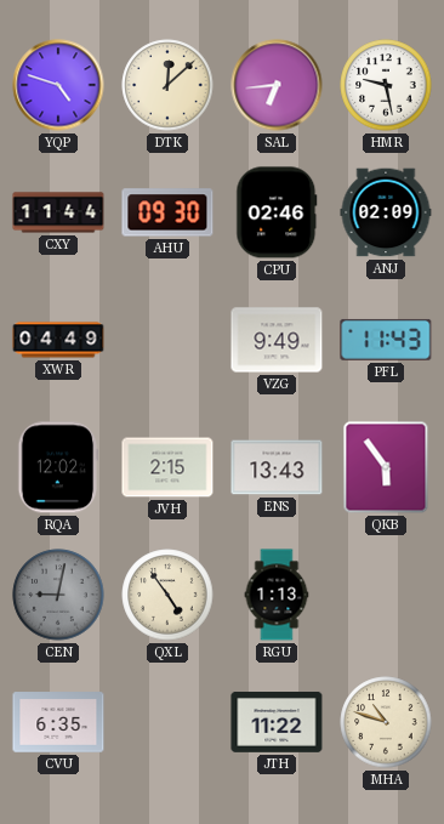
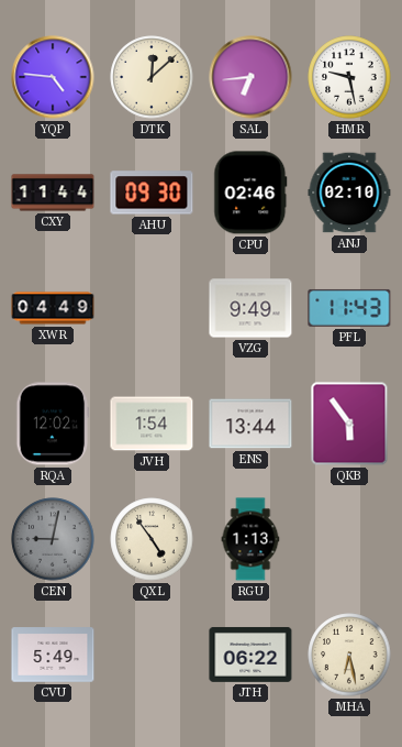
YQP: 4:48 -> 4:46
ANJ: 02:09 -> 02:10
JVH: 2:15 -> 1:54
ENS: 13:43 -> 13:44
CVU: 6:35 -> 5:49
JTH: 11:22 -> 06:22
MHA: 10:48 -> 6:28
